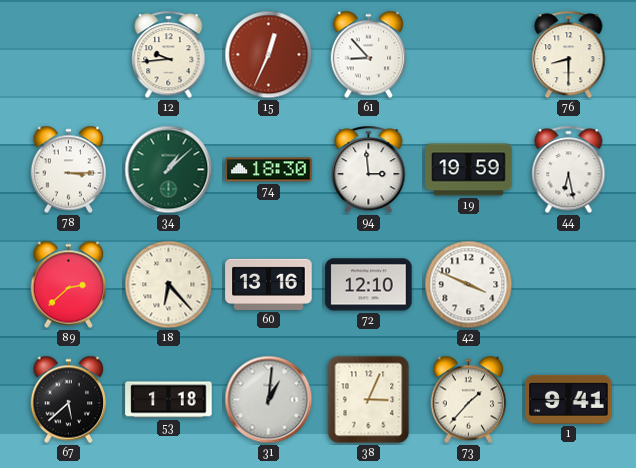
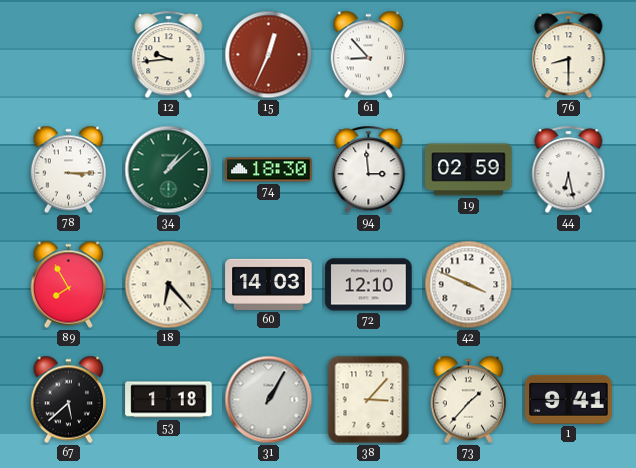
19: 19:59 -> 02:59
89: 2:38 -> 7:55
60: 13:16 -> 14:03
31: 1:01 -> 1:05
38: 3:04 -> 3:07
